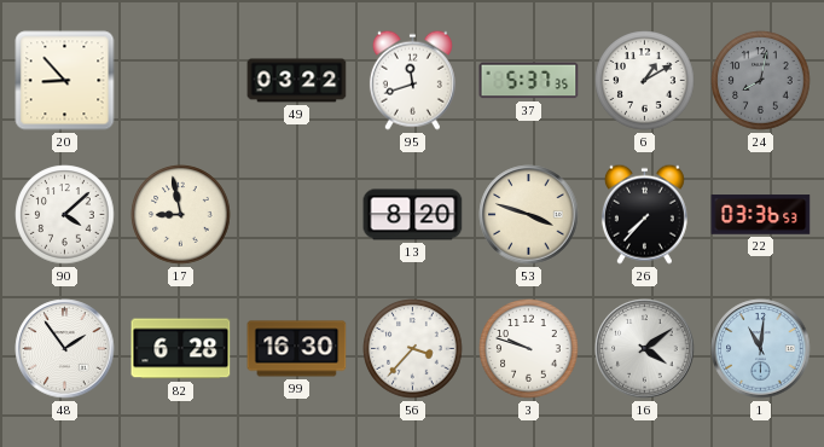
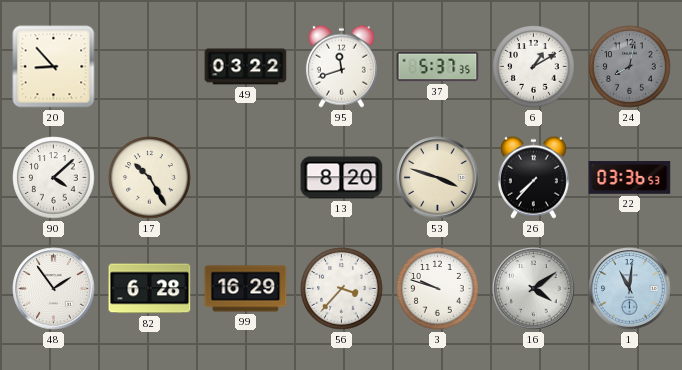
17: 8:58 -> 10:25
99: 16:30 -> 16:29
